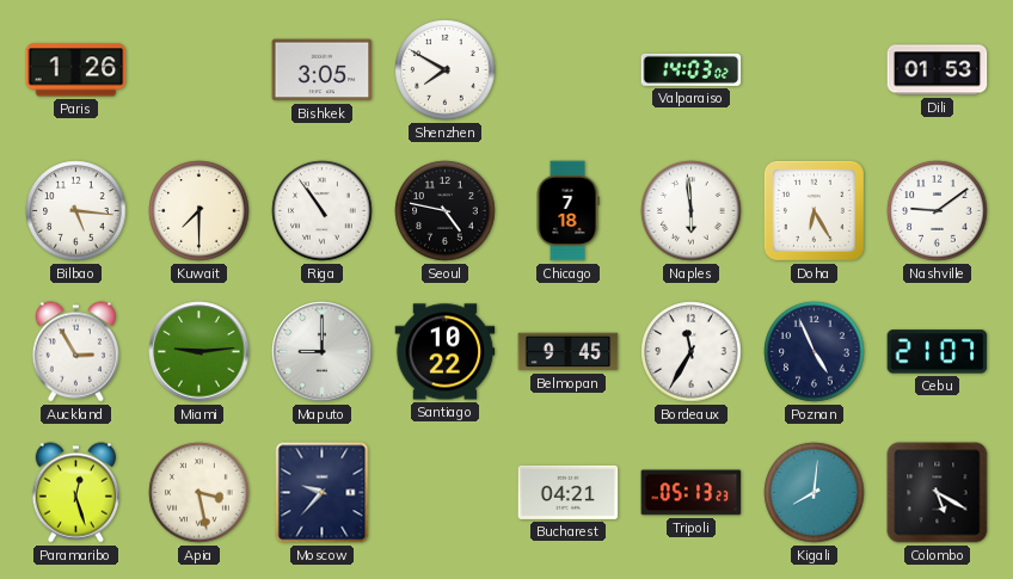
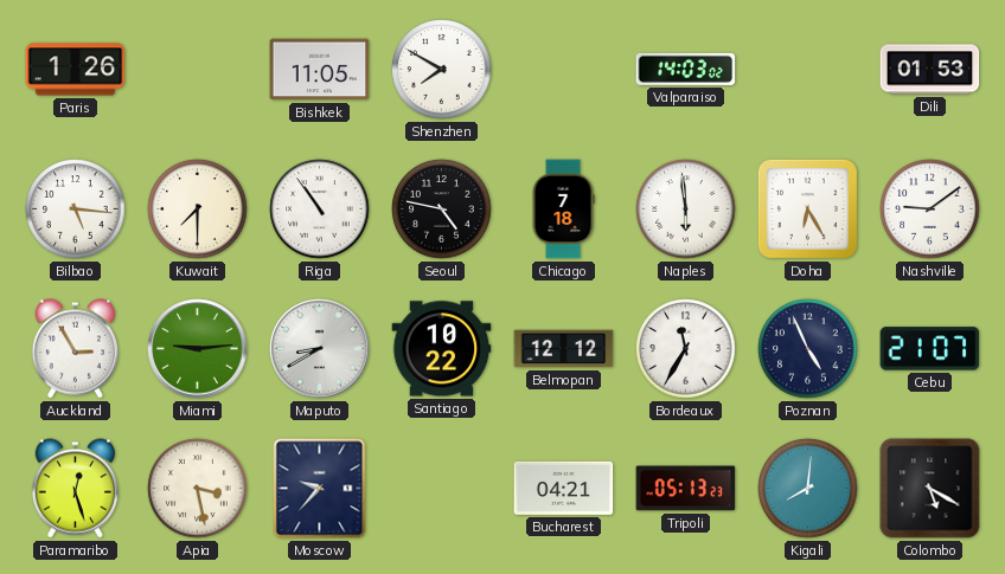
Bishkek: 3:05 -> 11:05
Maputo: 9:00 -> 8:40
Belmopan: 9:45 -> 12:12
